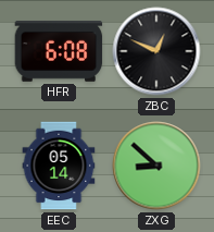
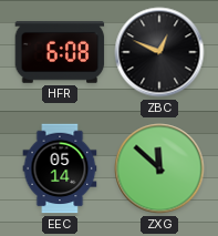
ZXG: 8:52 -> 11:52
